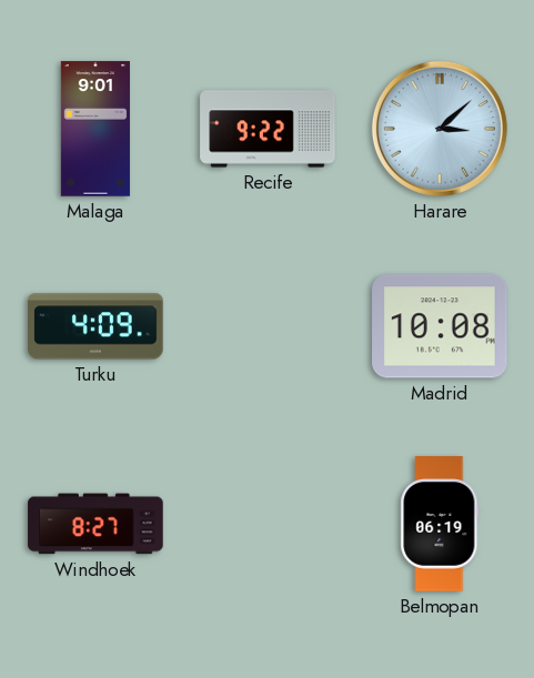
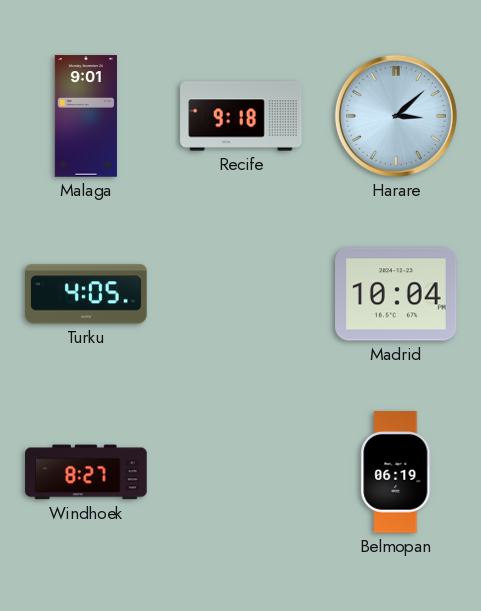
Recife: 9:22 -> 9:18
Turku: 4:09 -> 4:05
Madrid: 10:08 -> 10:04
